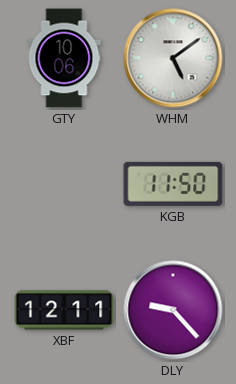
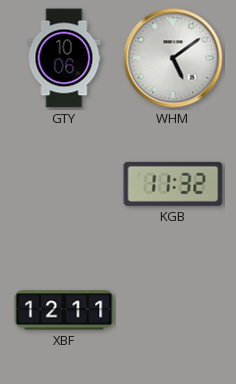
KGB: 11:50 -> 11:32
DLY: 9:23 -> none
